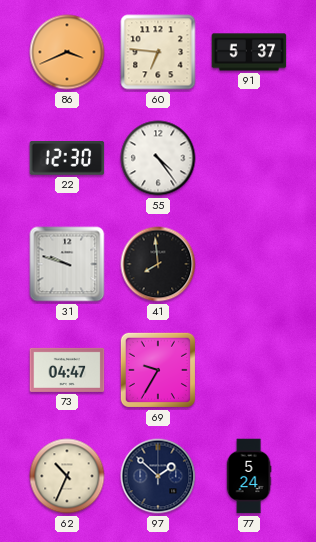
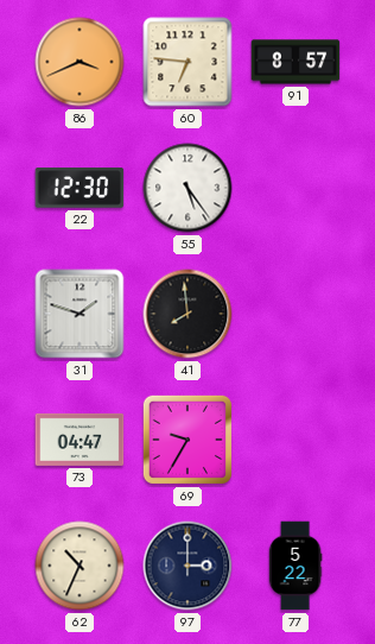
91: 5:37 -> 8:57
55: 4:24 -> 5:24
31: 9:48 -> 1:48
97: 1:52 -> 3:00
77: 5:24 -> 5:22
